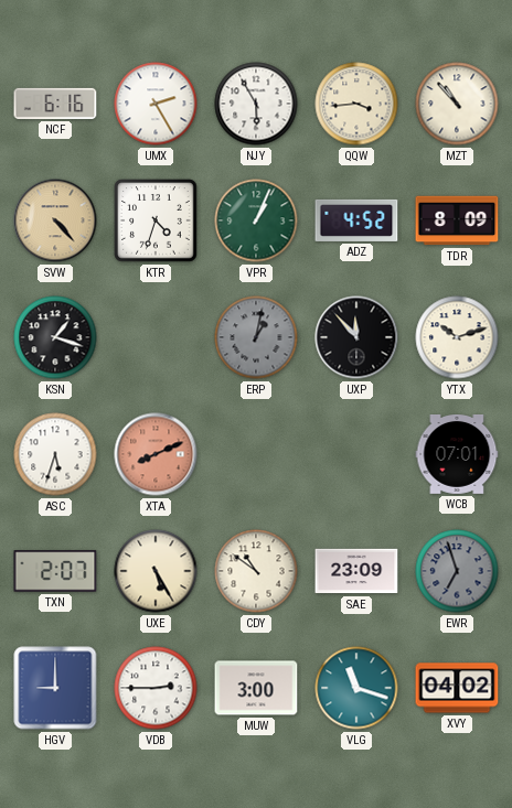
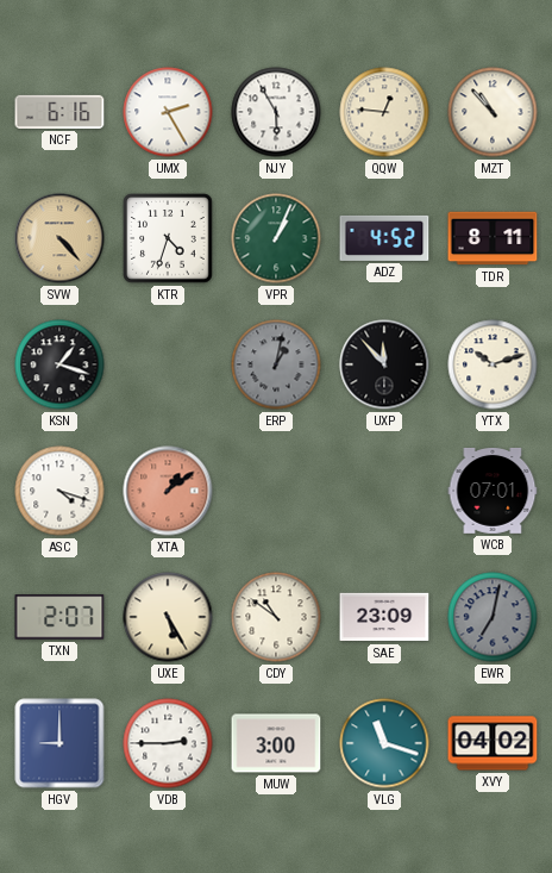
QQW: 3:44 -> 12:46
TDR: 8:09 -> 8:11
ASC: 5:33 -> 4:18
XTA: 8:11 -> 1:09
EWR: 6:57 -> 7:02
